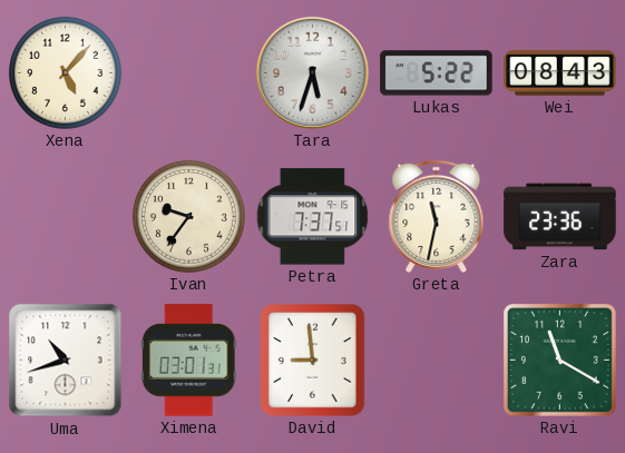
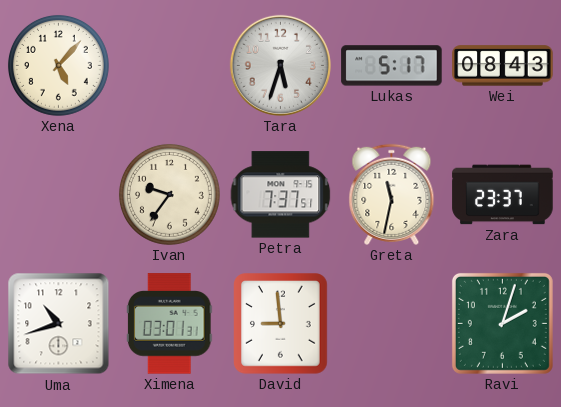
Lukas: 5:22 -> 5:17
Zara: 23:36 -> 23:37
Ravi: 11:20 -> 2:03
